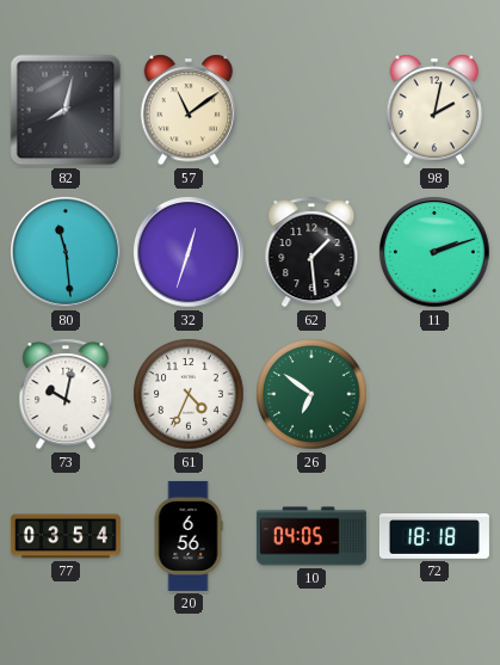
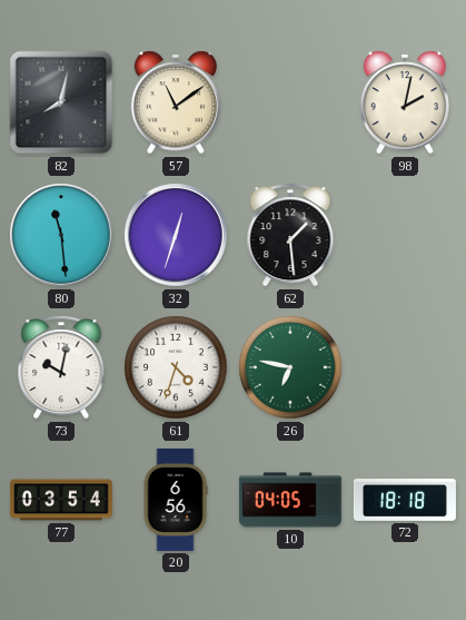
11: 2:12 -> none
61: 4:34 -> 4:33
26: 6:51 -> 6:47
